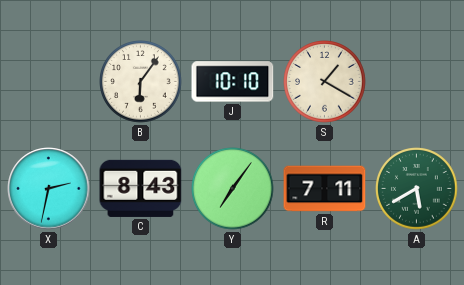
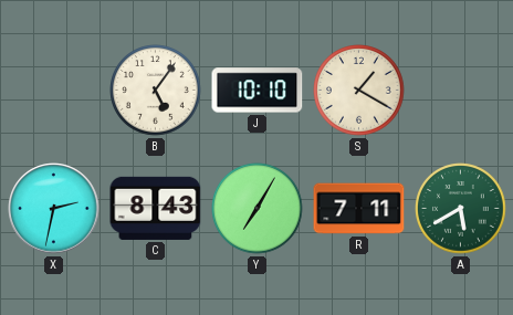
B: 6:06 -> 5:06
Y: 7:06 -> 7:05
